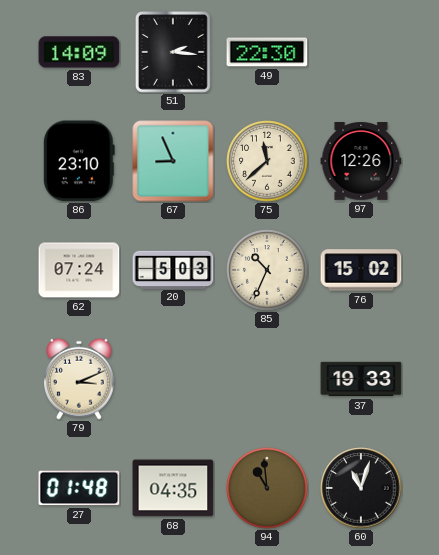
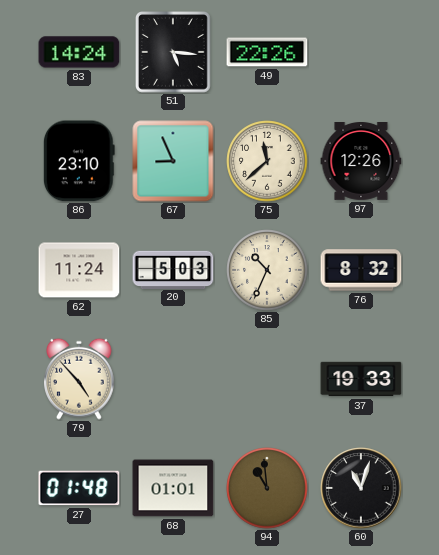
83: 14:09 -> 14:24
51: 2:16 -> 5:16
49: 22:30 -> 22:26
62: 07:24 -> 11:24
76: 15:02 -> 8:32
79: 3:11 -> 4:53
68: 04:35 -> 01:01
